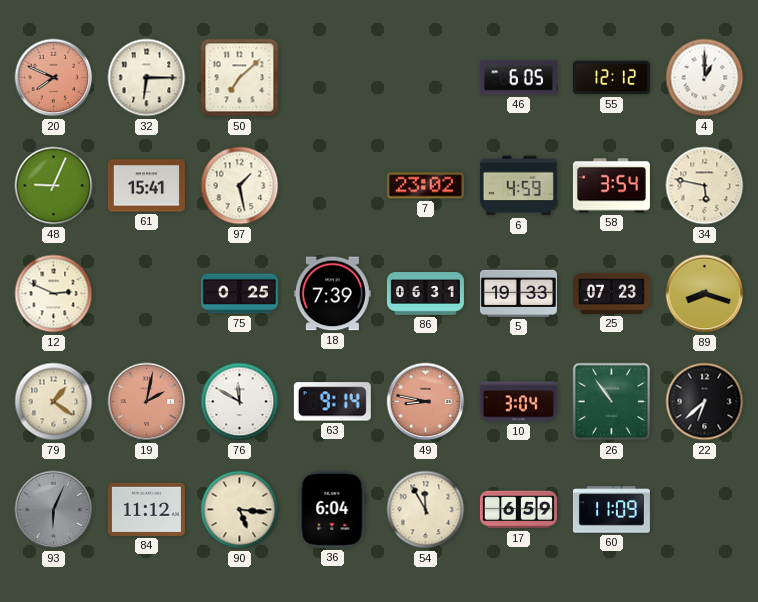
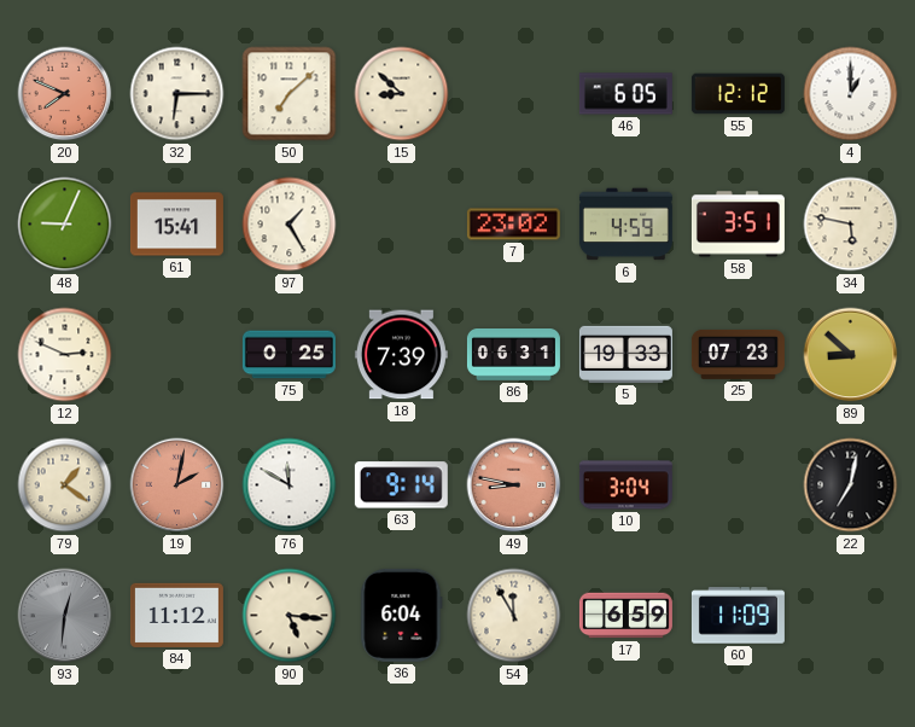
15: none -> 8:52
97: 1:28 -> 1:25
58: 3:54 -> 3:51
89: 8:18 -> 8:52
26: 10:54 -> none
22: 6:38 -> 7:02
93: 6:04 -> 12:31
